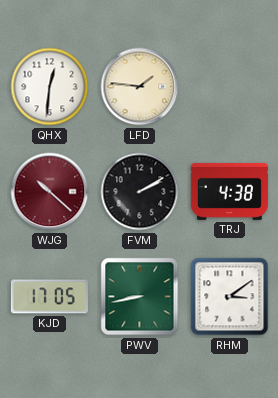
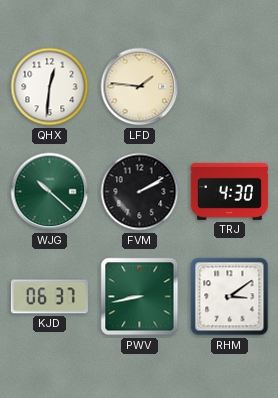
WJG dial: burgundy -> green
TRJ: 4:38 -> 4:30
KJD: 17:05 -> 06:37
